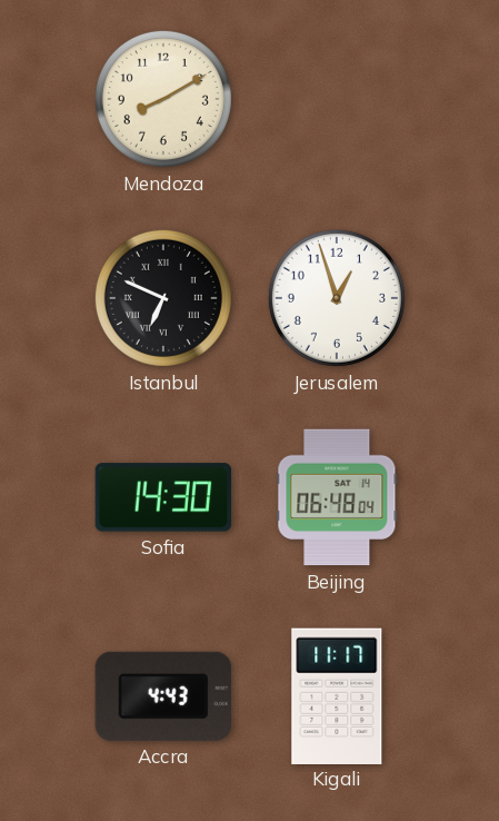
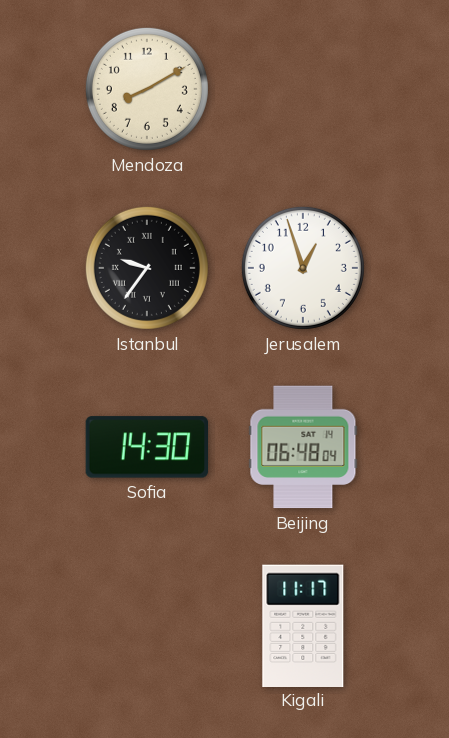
Istanbul: 6:49 -> 9:36
Accra: 4:43 -> none
